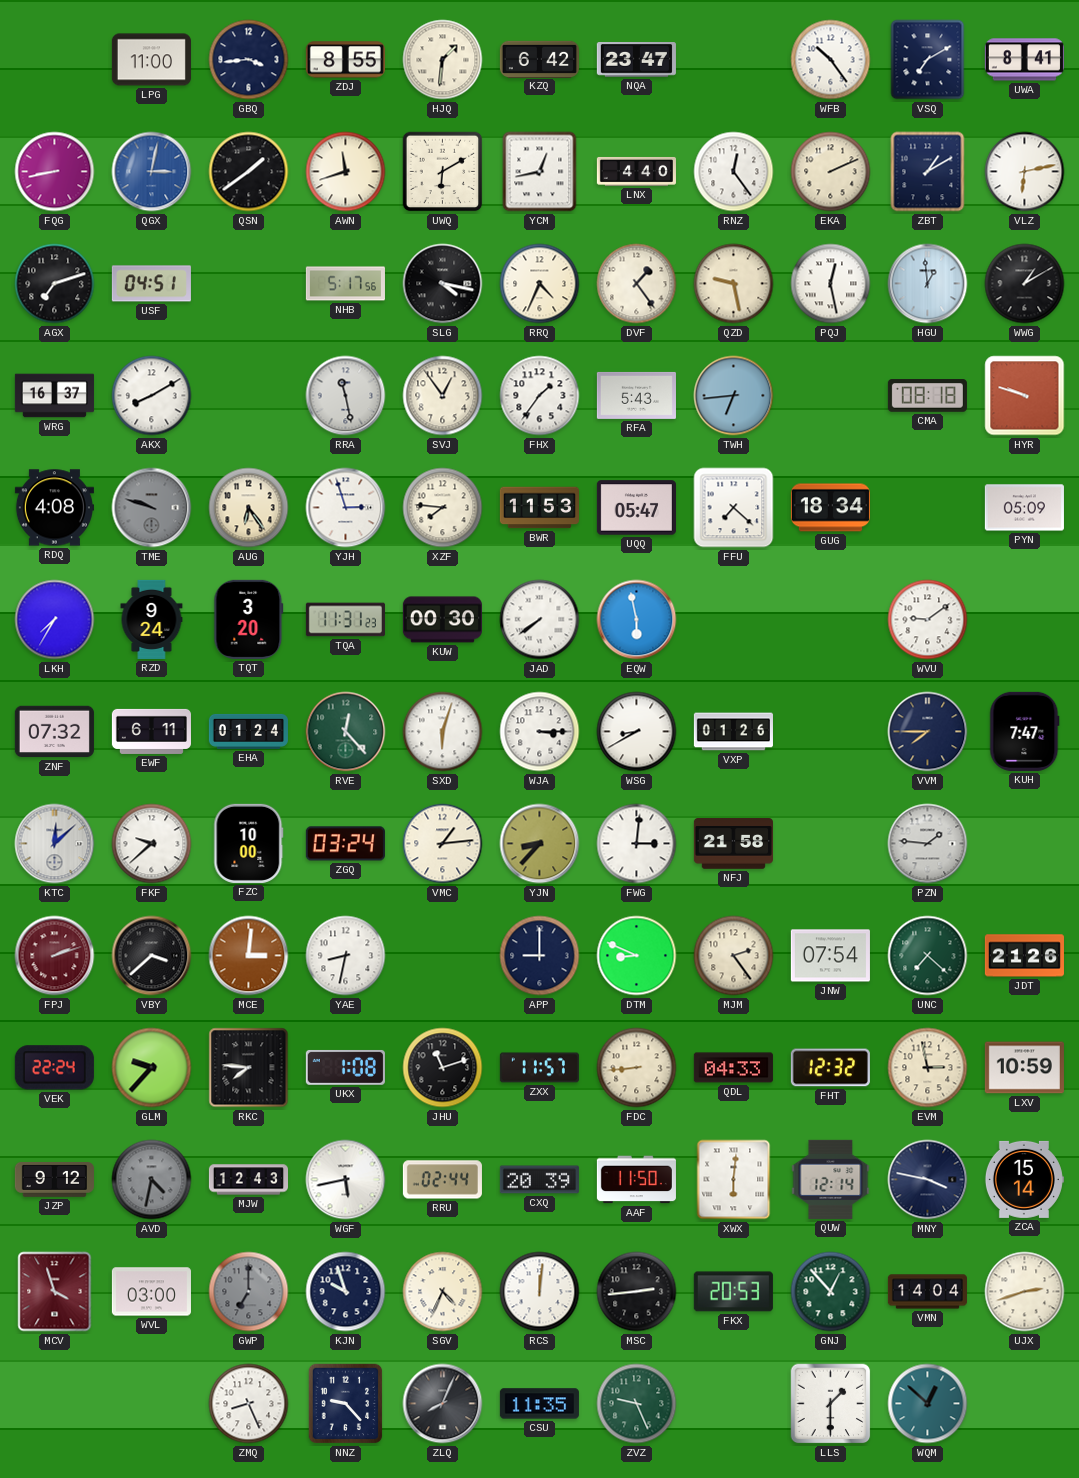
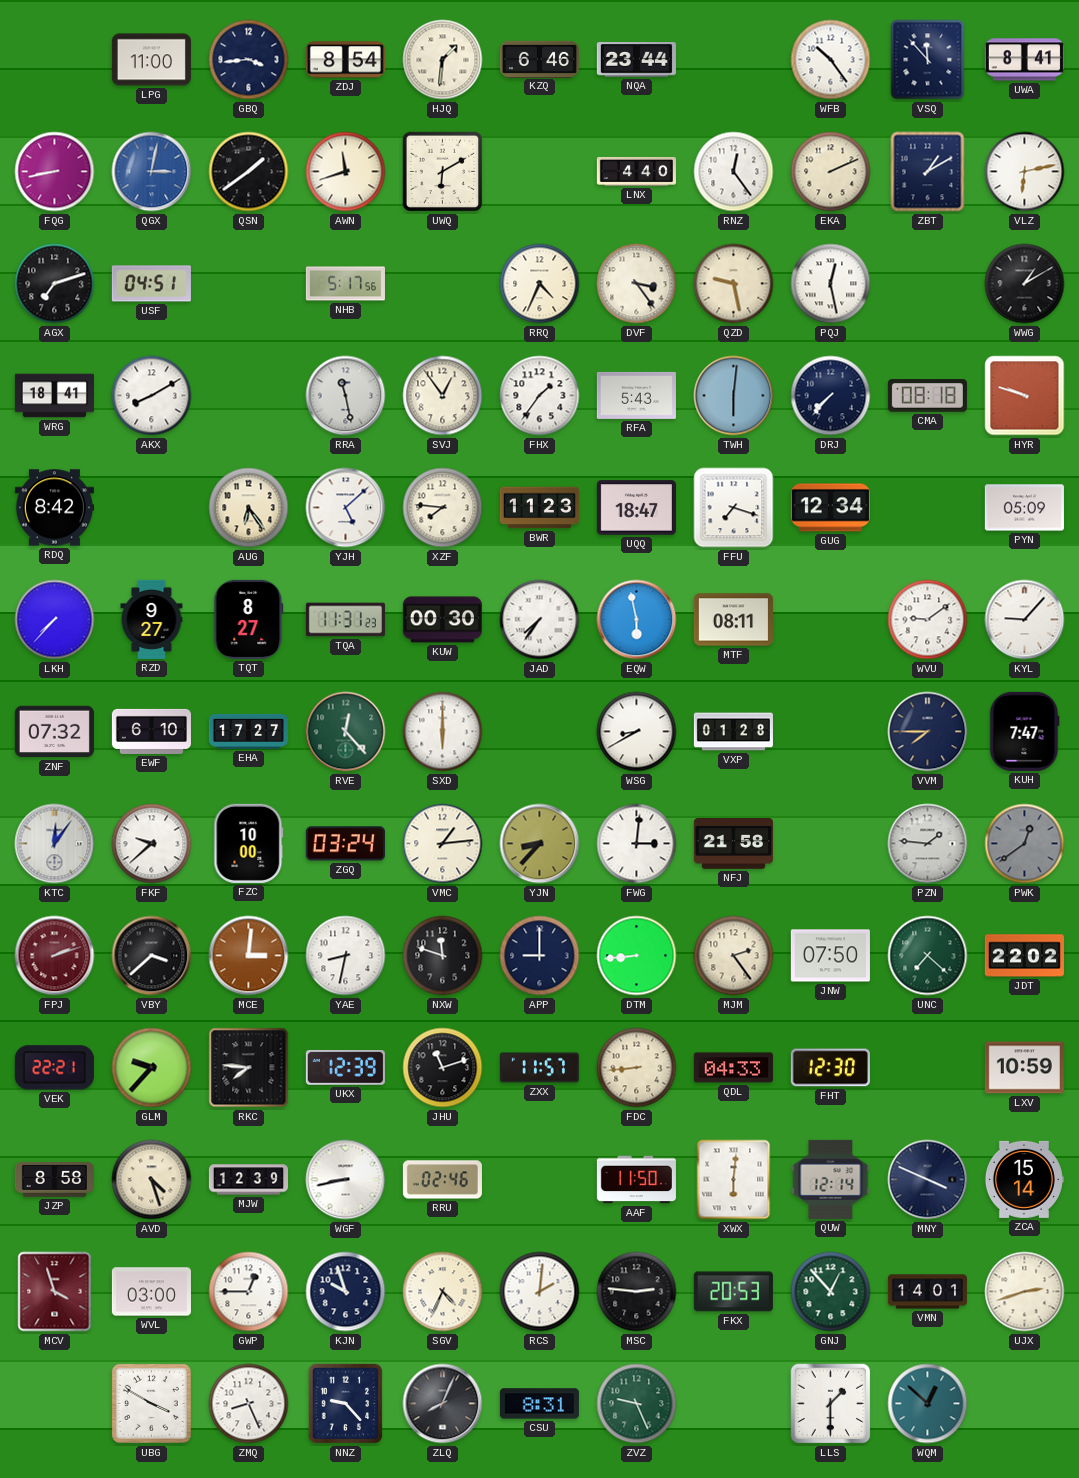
ZDJ: 8:55 -> 8:54
KZQ: 6:42 -> 6:46
NQA: 23:47 -> 23:44
VSQ: 7:10 -> 11:53
YCM: 12:43 -> none
SLG: 4:17 -> none
DVF: 1:24 -> 3:24
HGU: 12:59 -> none
WRG: 16:37 -> 18:41
TWH: 6:44 -> 6:01
DRJ: none -> 7:37
RDQ: 4:08 -> 8:42
TME: 9:48 -> none
YJH: 2:57 -> 5:08
BWR: 11:53 -> 11:23
UQQ: 05:47 -> 18:47
FFU: 7:22 -> 7:18
GUG: 18:34 -> 12:34
LKH: 7:35 -> 7:37
RZD: 9:24 -> 9:27
TQT: 3:20 -> 8:27
JAD: 7:39 -> 7:36
MTF: none -> 08:11
KYL: none -> 9:07
EWF: 6:11 -> 6:10
EHA: 01:24 -> 17:27
SXD: 6:03 -> 6:00
WJA: 3:15 -> none
VXP: 01:26 -> 01:28
KTC: 12:08 -> 12:06
PWK: none -> 12:39
NXW: none -> 11:48
DTM: 8:49 -> 8:44
JNW: 07:54 -> 07:50
JDT: 21:26 -> 22:02
VEK: 22:24 -> 22:21
UKX: 1:08 -> 12:39
FHT: 12:32 -> 12:30
EVM: 2:58 -> none
JZP: 9:12 -> 8:58
AVD: 4:32 -> 4:27
AVD dial: grey -> cream
MJW: 12:43 -> 12:39
WGF: 5:43 -> 8:43
RRU: 02:44 -> 02:46
CXQ: 20:39 -> none
MNY: 3:47 -> 3:49
GWP: 7:00 -> 12:45
GWP dial: grey -> white
RCS: 12:01 -> 2:01
MSC: 2:44 -> 2:46
VMN: 14:04 -> 14:01
UBG: none -> 3:50
CSU: 11:35 -> 8:31
